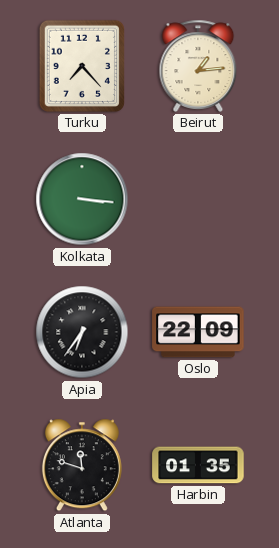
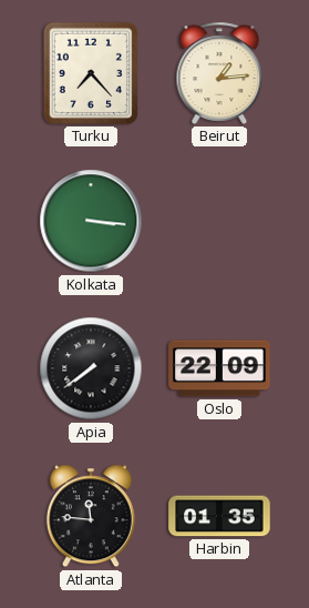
Apia: 6:36 -> 7:39
Atlanta: 11:48 -> 11:46
